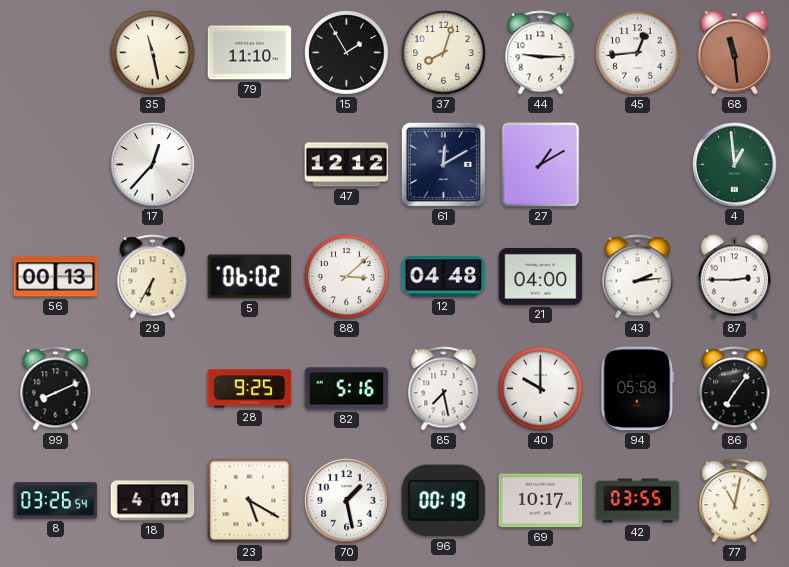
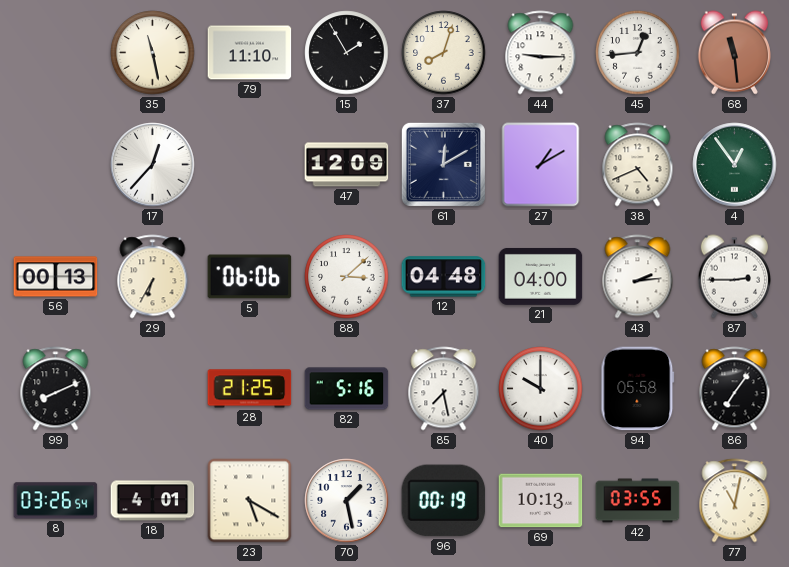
47: 12:12 -> 12:09
38: none -> 4:41
4: 12:59 -> 12:54
5: 06:02 -> 06:06
28: 9:25 -> 21:25
69: 10:17 -> 10:13
